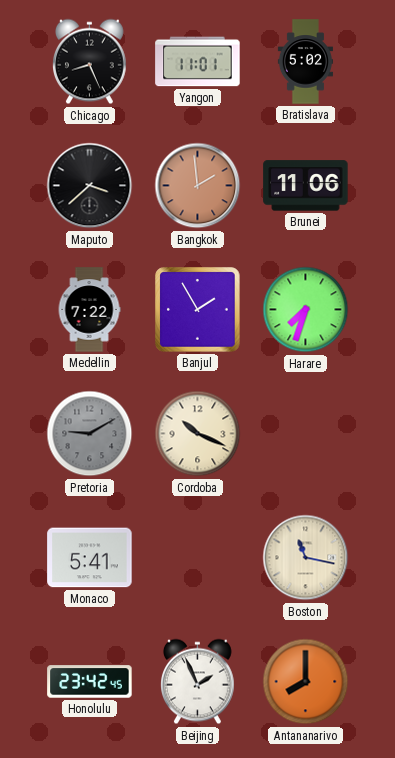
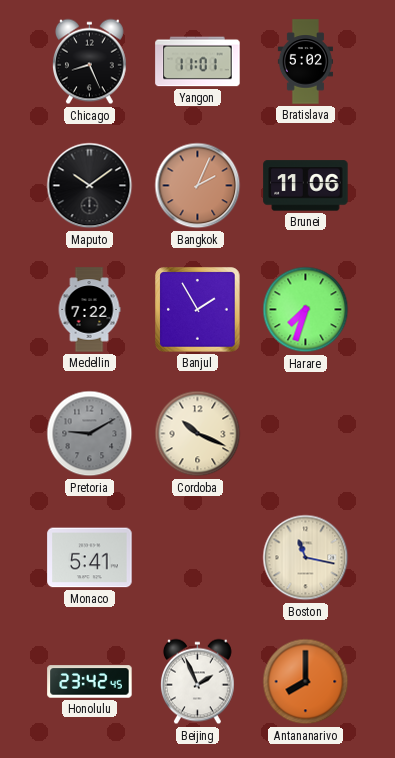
Maputo: 3:38 -> 10:09
Bangkok: 1:59 -> 2:04
